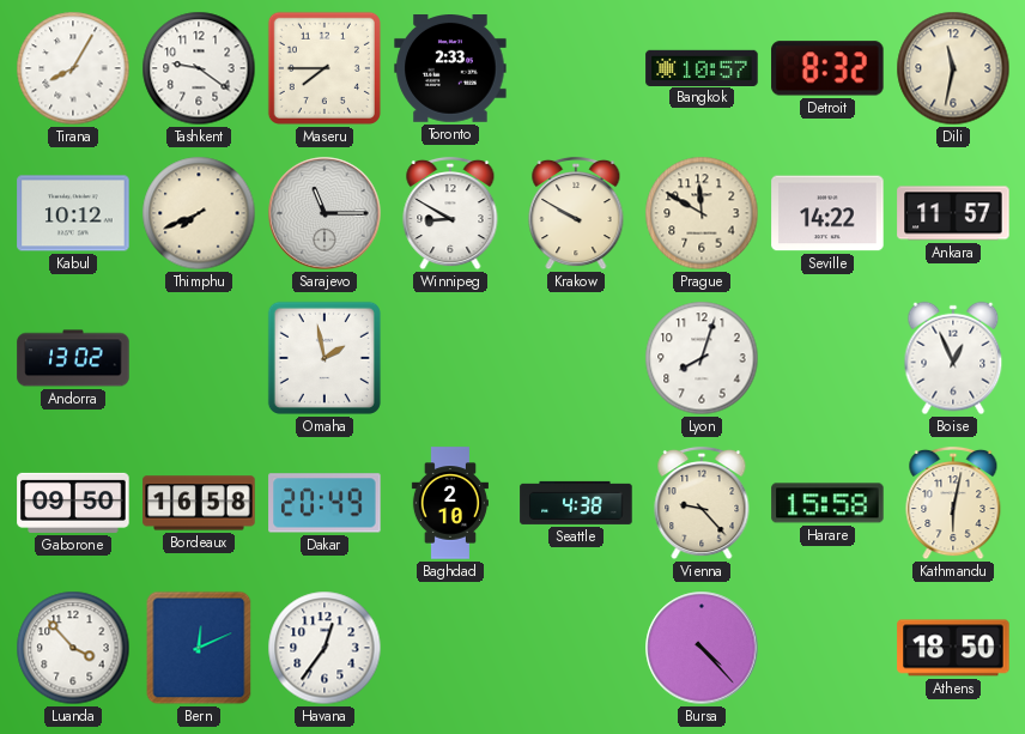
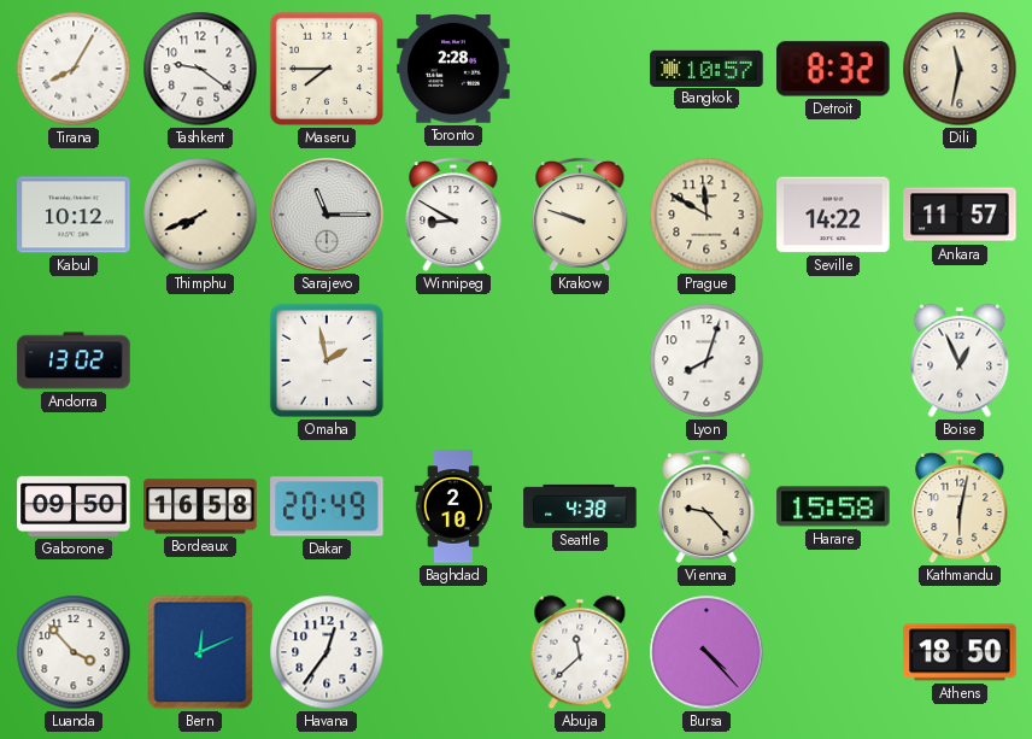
Toronto: 2:33 -> 2:28
Krakow: 9:50 -> 9:48
Abuja: none -> 11:38
